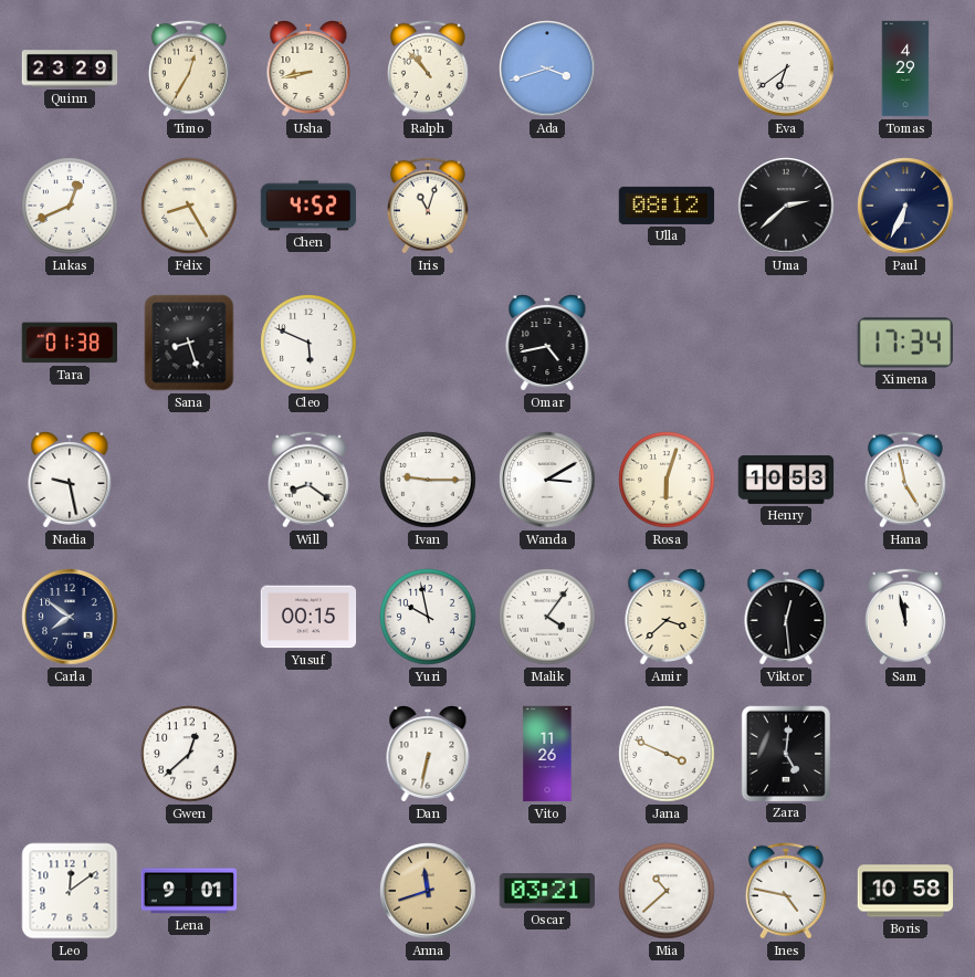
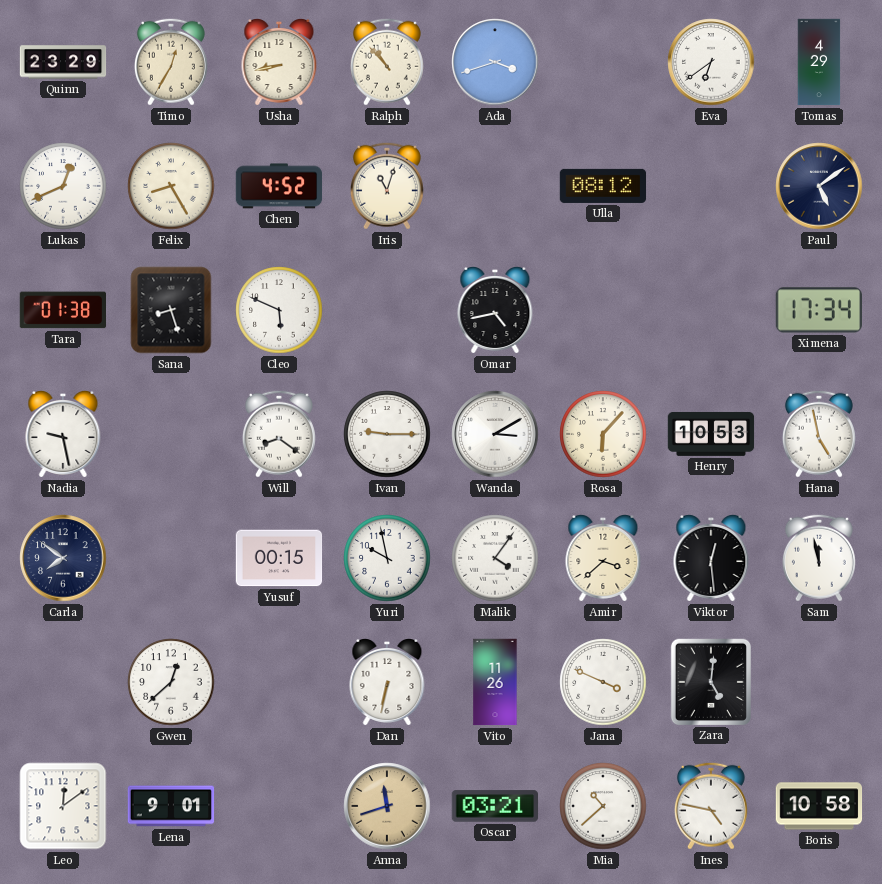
Uma: 2:38 -> none
Paul: 6:34 -> 5:09
Rosa: 6:03 -> 6:07
